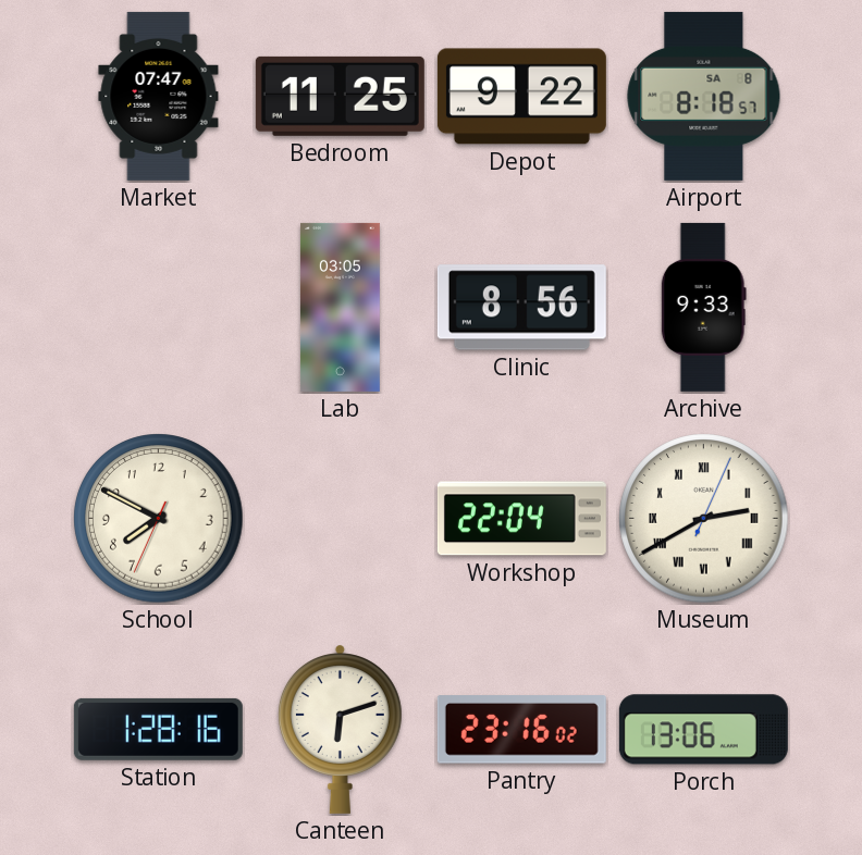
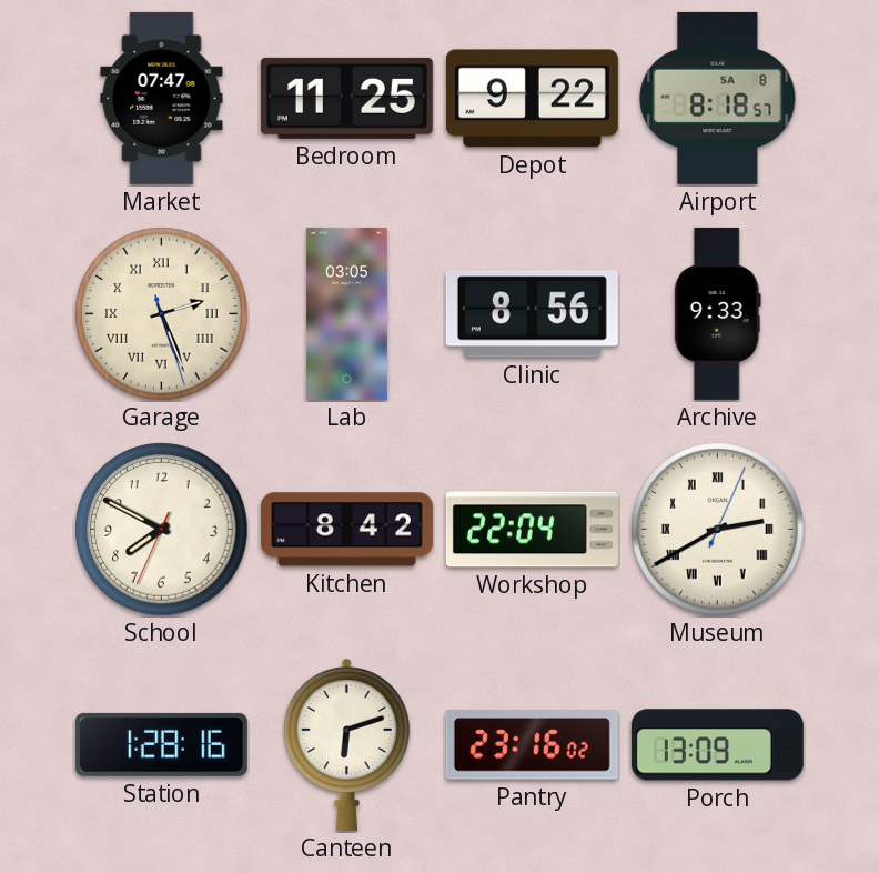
Garage: none -> 2:26
Kitchen: none -> 8:42
Porch: 13:06 -> 13:09
